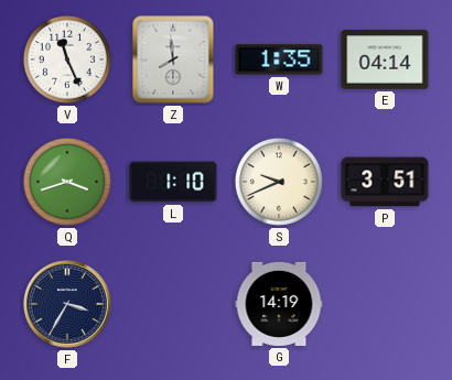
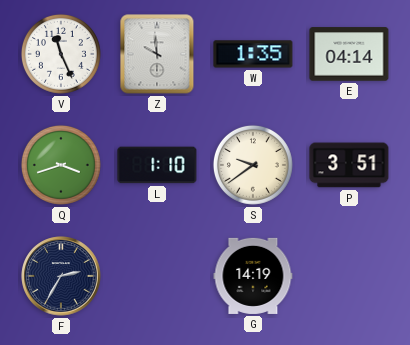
Z: 7:59 -> 9:59
S: 9:41 -> 9:39
F: 3:35 -> 2:35
